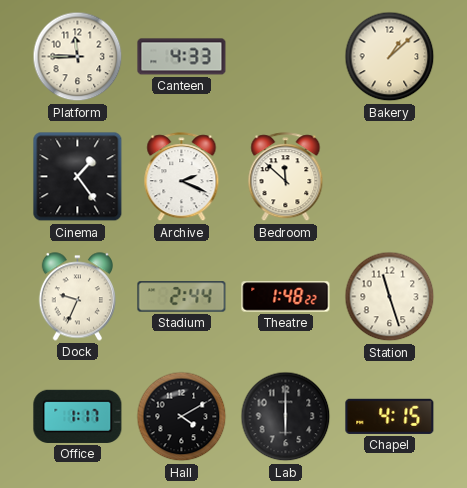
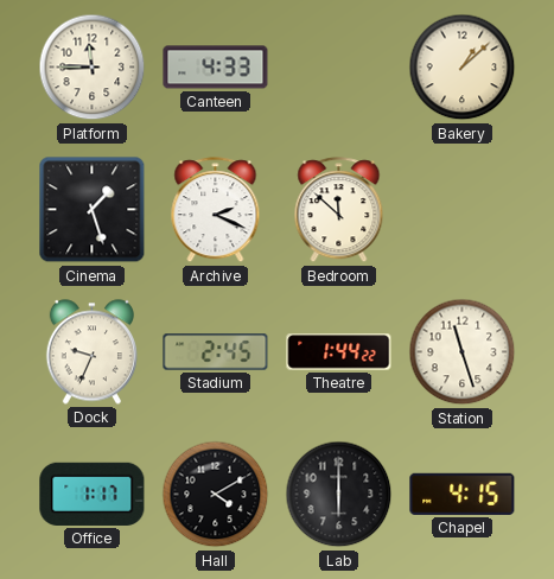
Cinema: 1:24 -> 1:27
Stadium: 2:44 -> 2:45
Theatre: 1:48 -> 1:44
